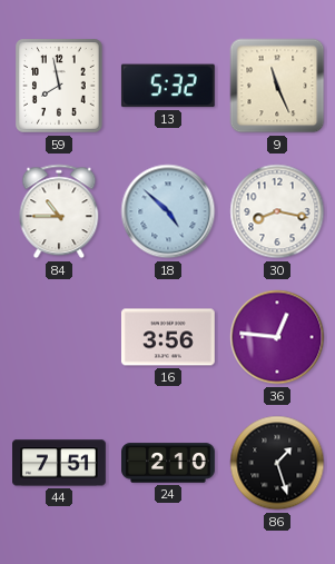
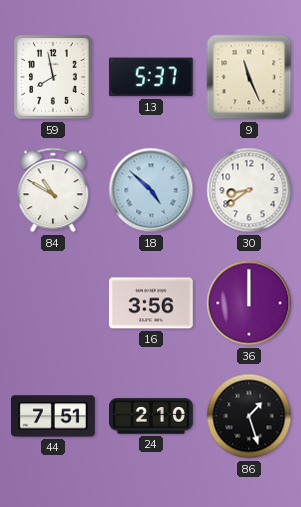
13: 5:32 -> 5:37
84: 10:45 -> 10:50
30: 8:17 -> 8:39
36: 12:46 -> 12:00
